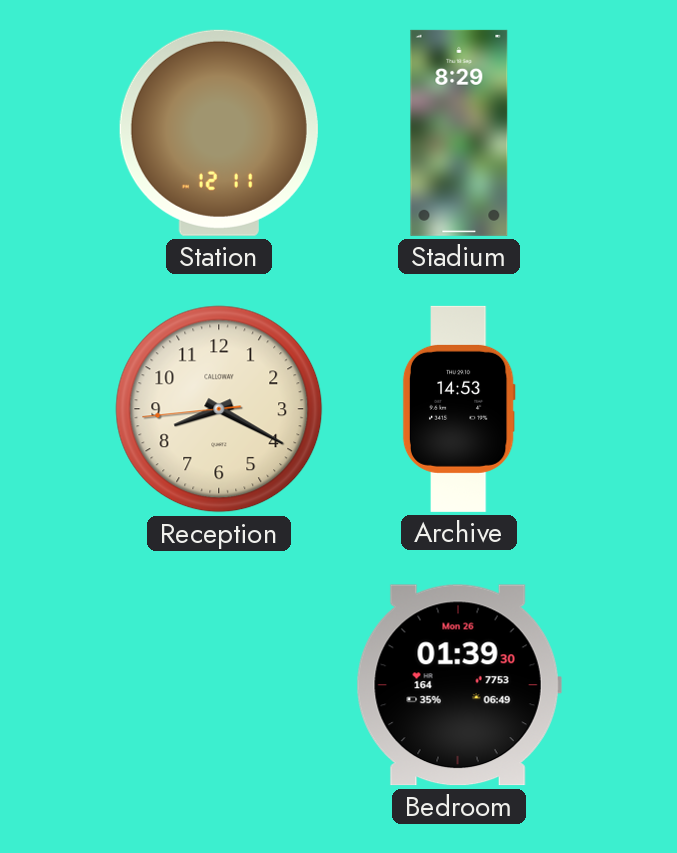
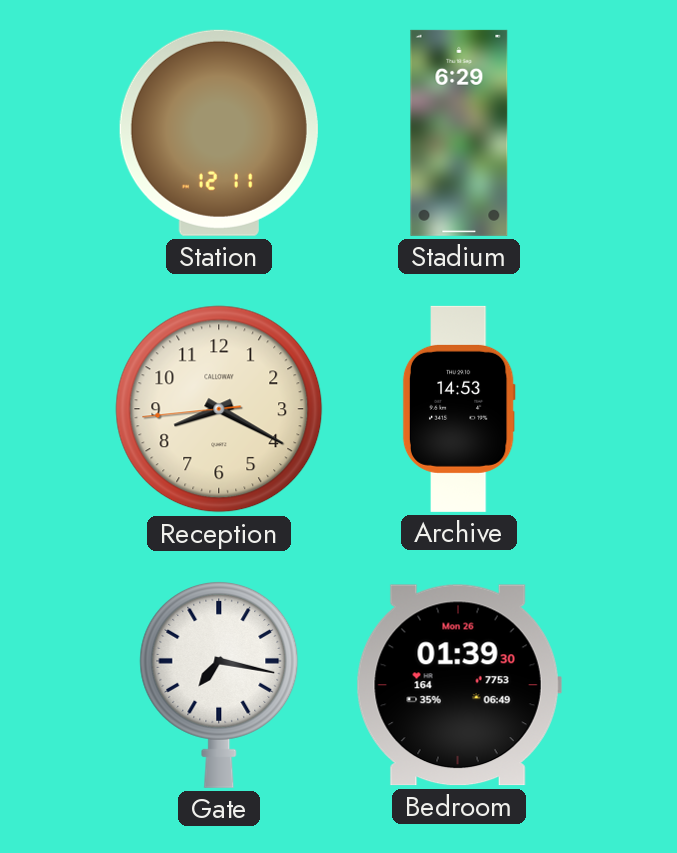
Stadium: 8:29 -> 6:29
Gate: none -> 7:17
